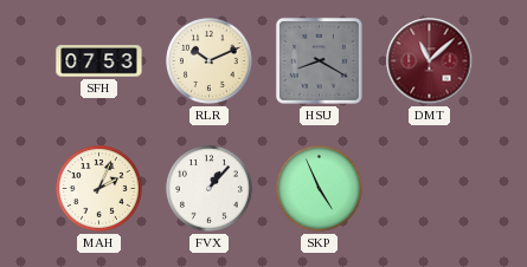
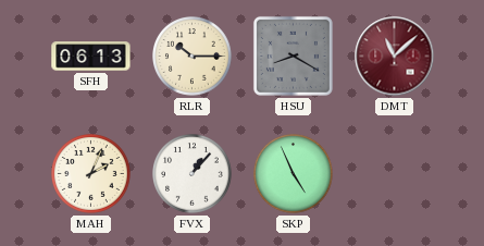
SFH: 07:53 -> 06:13
RLR: 10:11 -> 10:15
